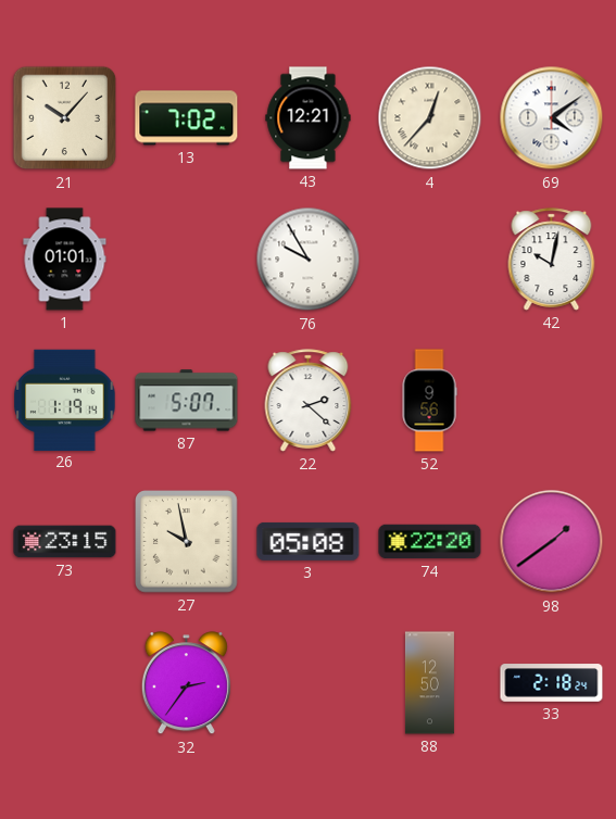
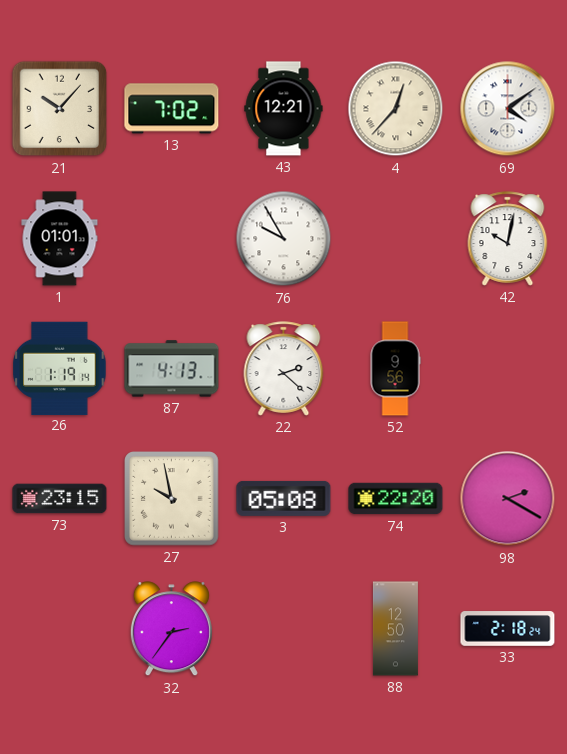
87: 5:07 -> 4:13
98: 1:39 -> 2:20
